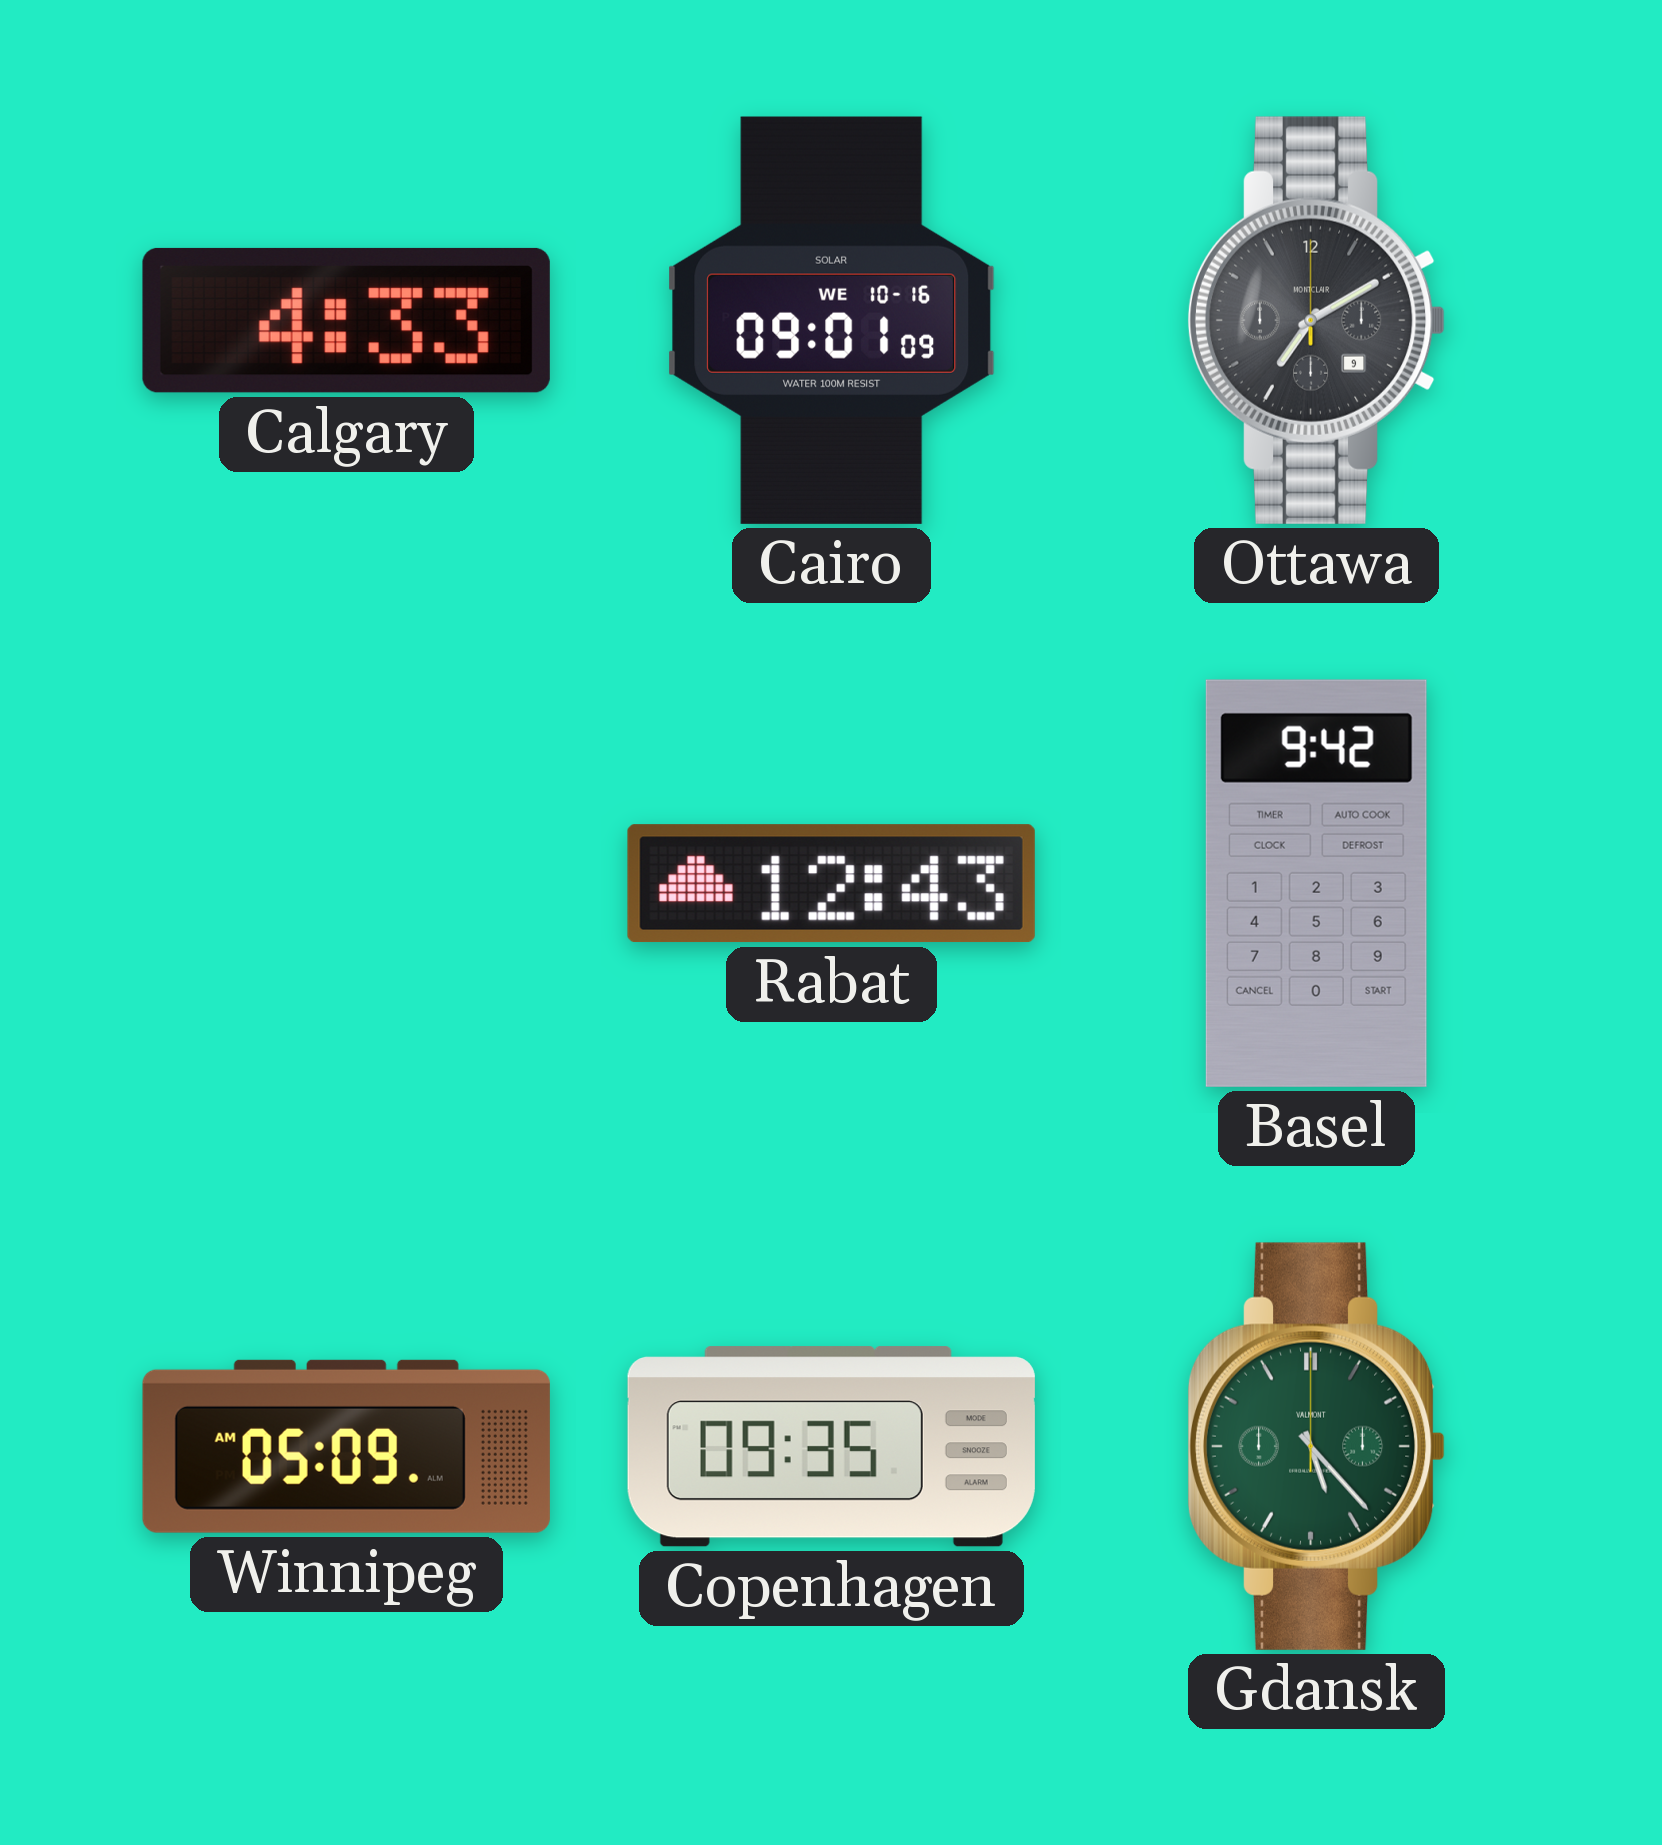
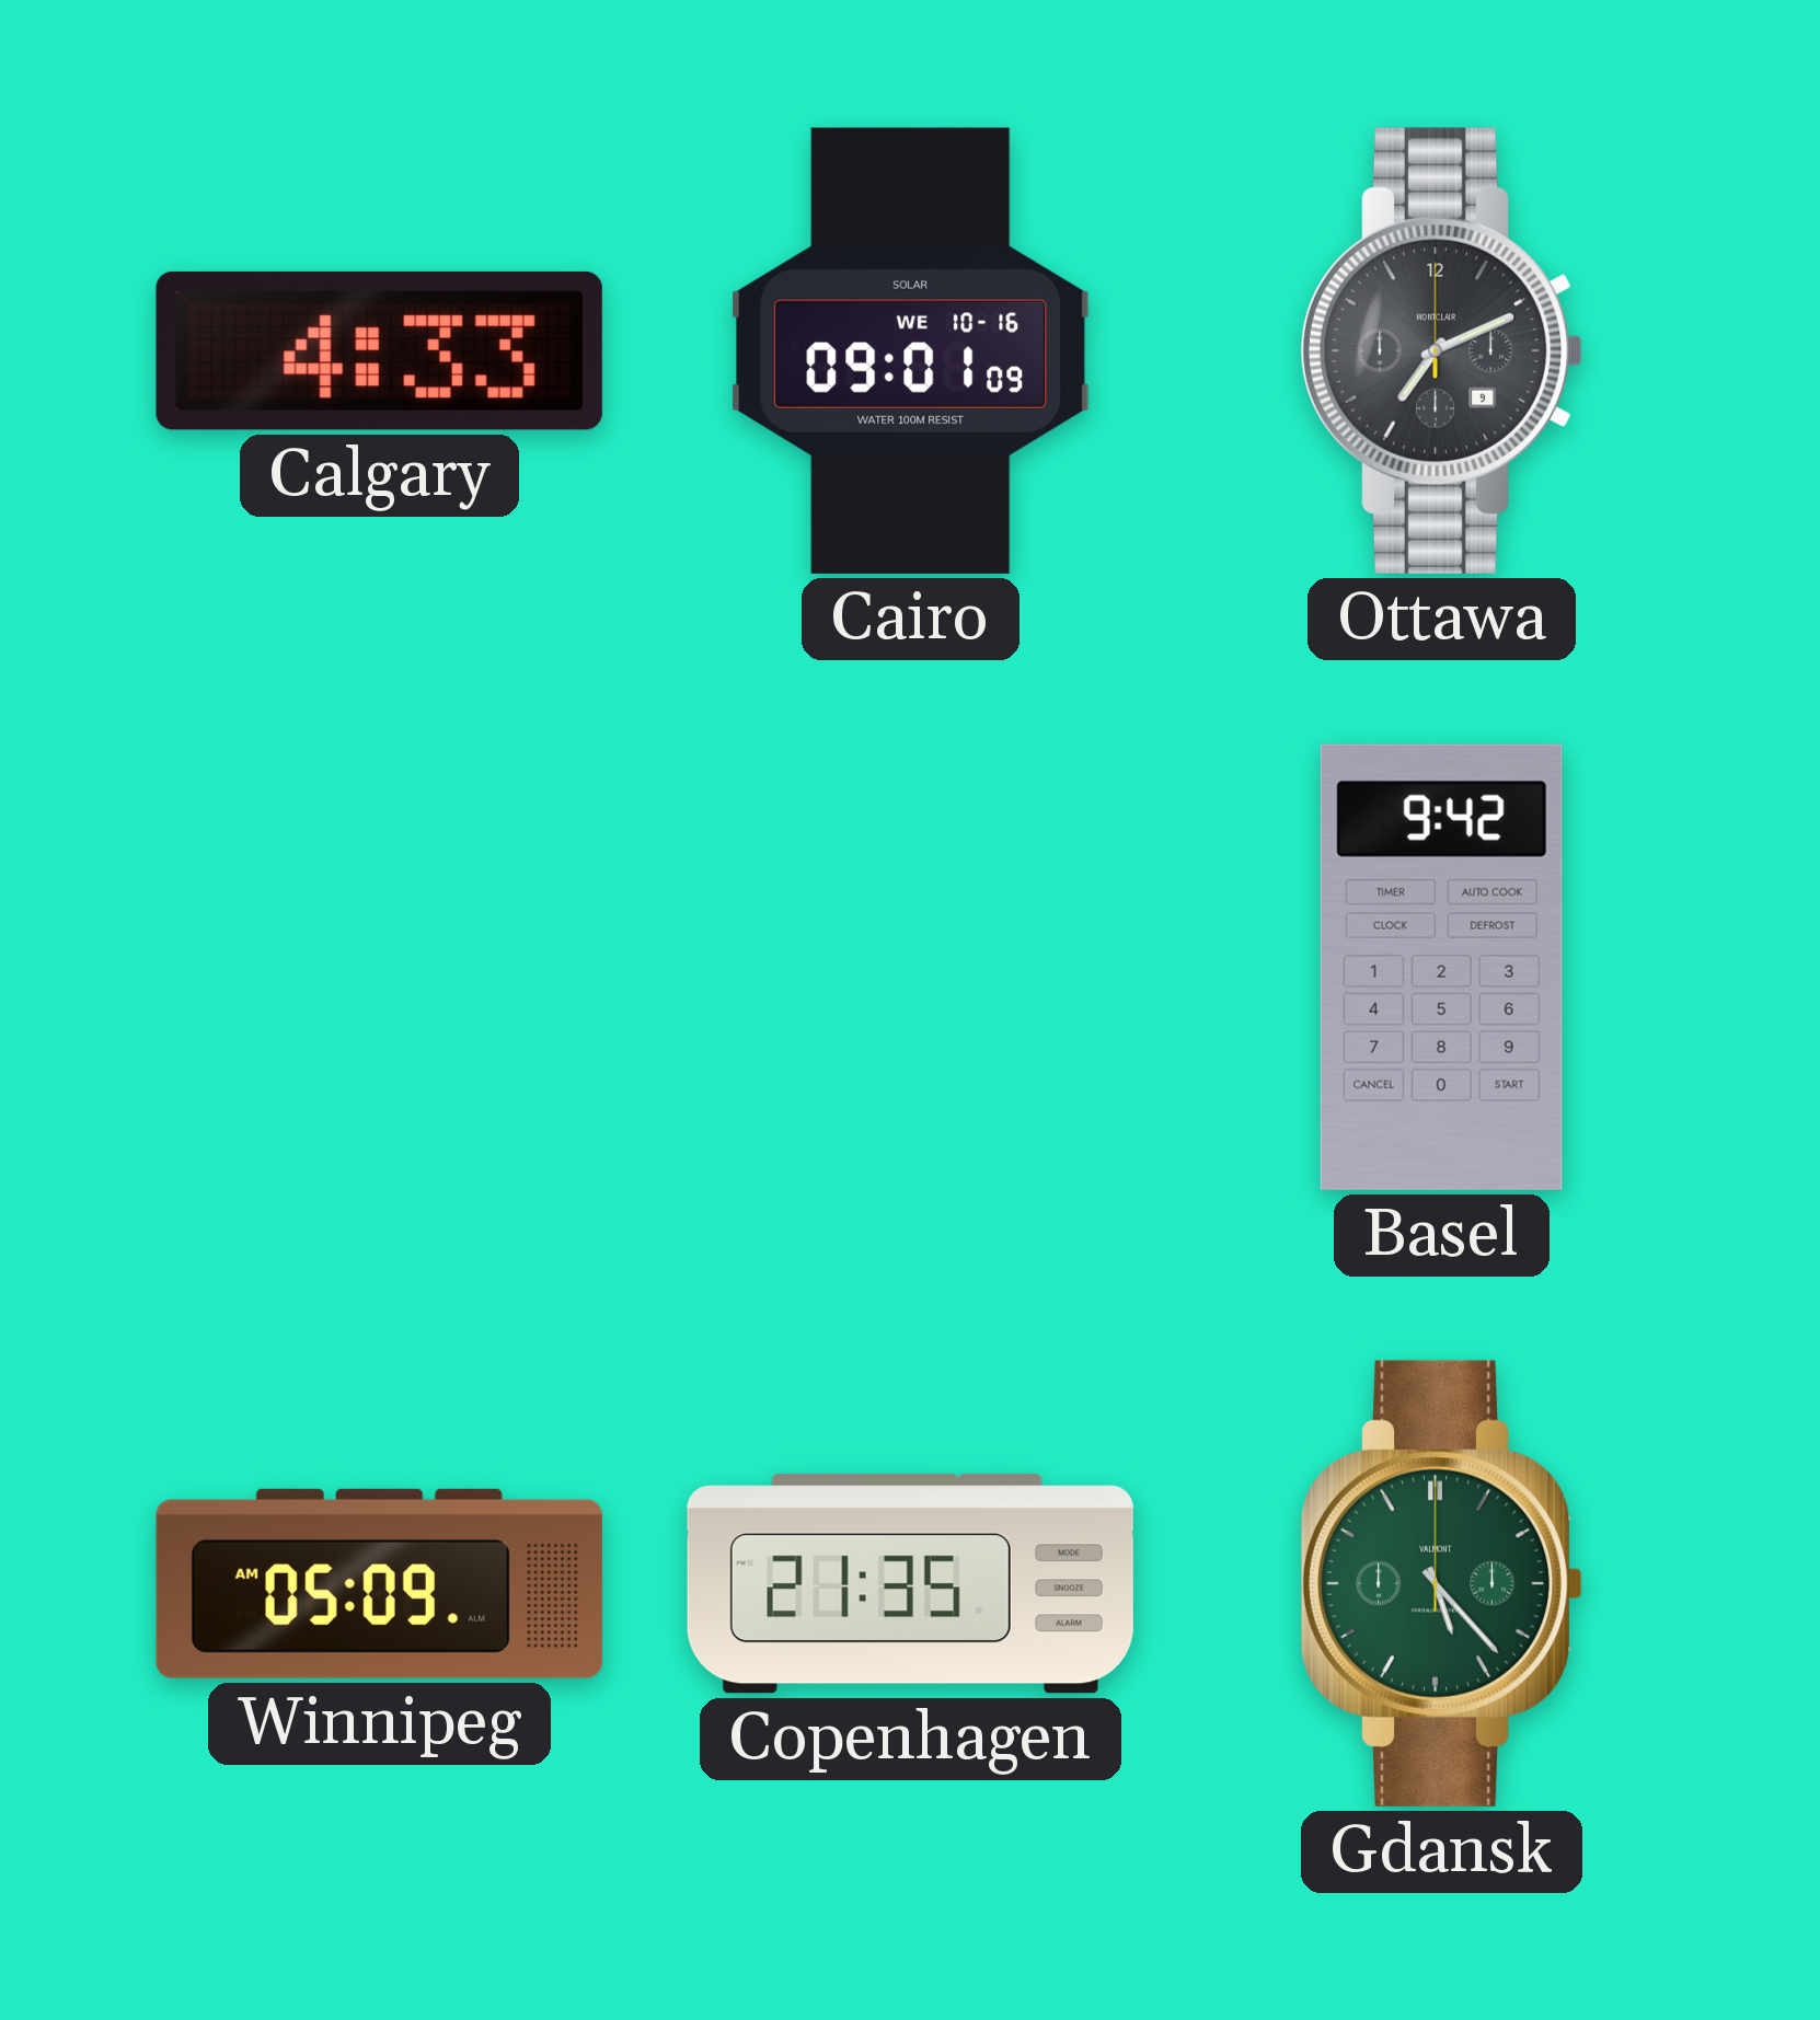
Ottawa: 7:10 -> 7:11
Rabat: 12:43 -> none
Copenhagen: 09:35 -> 21:35
